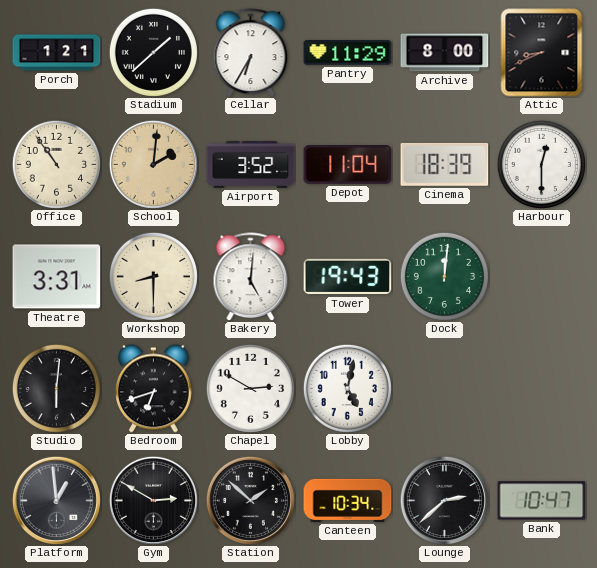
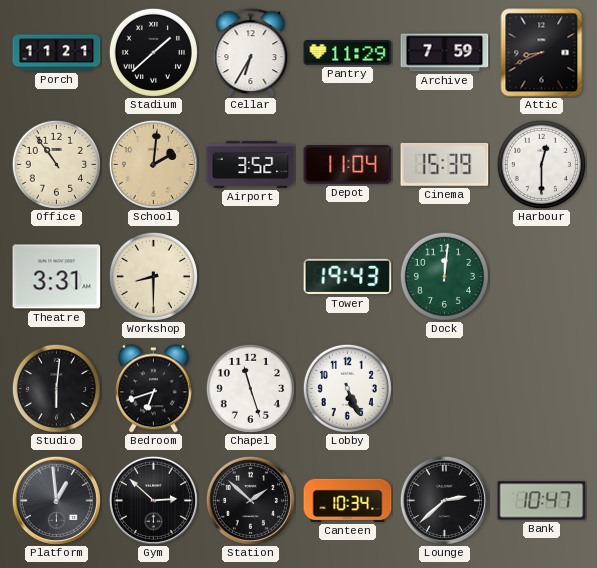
Porch: 1:21 -> 11:21
Archive: 8:00 -> 7:59
Cinema: 18:39 -> 15:39
Bakery: 5:01 -> none
Chapel: 2:50 -> 11:27
Lobby: 5:02 -> 5:26
Gym: 2:50 -> 2:52
